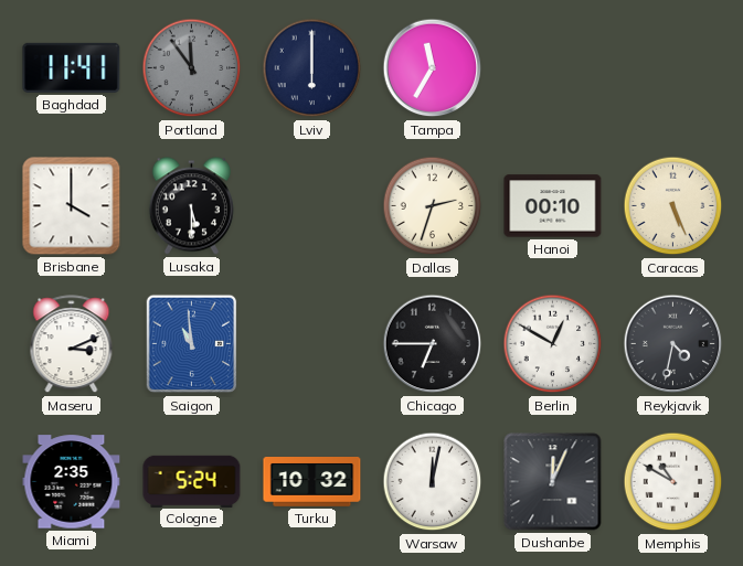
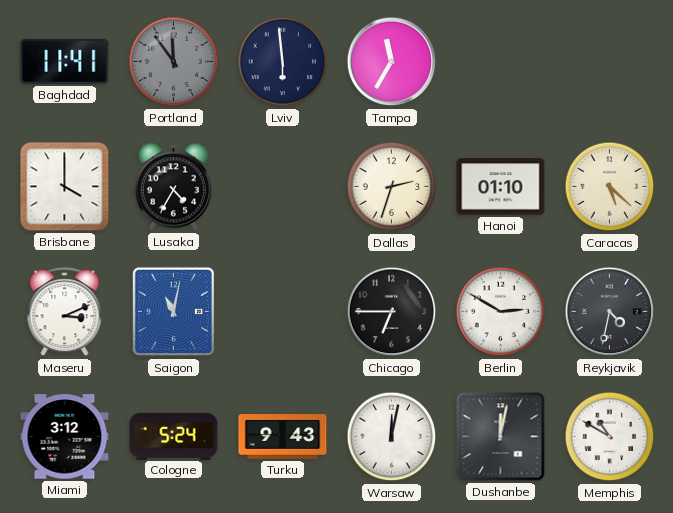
Lviv: 6:00 -> 5:59
Lusaka: 5:30 -> 4:35
Hanoi: 00:10 -> 01:10
Caracas: 5:26 -> 5:22
Saigon: 10:59 -> 11:02
Berlin: 12:50 -> 2:50
Miami: 2:35 -> 3:12
Turku: 10:32 -> 9:43
Dushanbe: 12:04 -> 12:02
